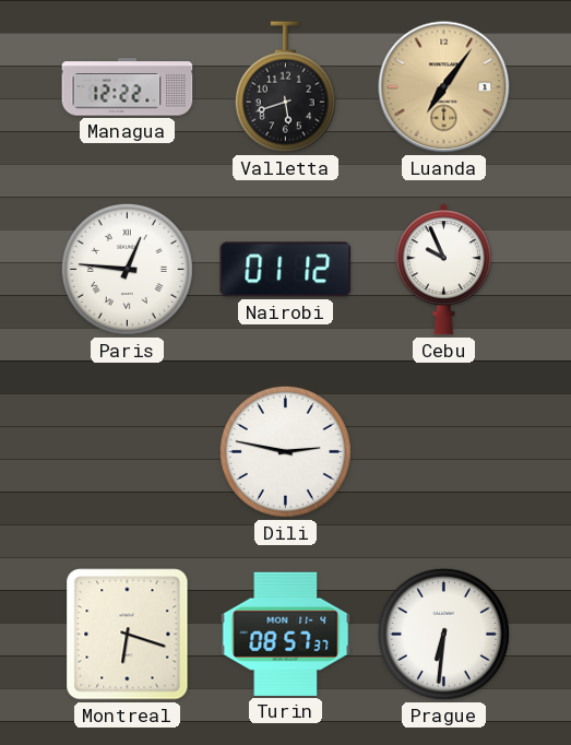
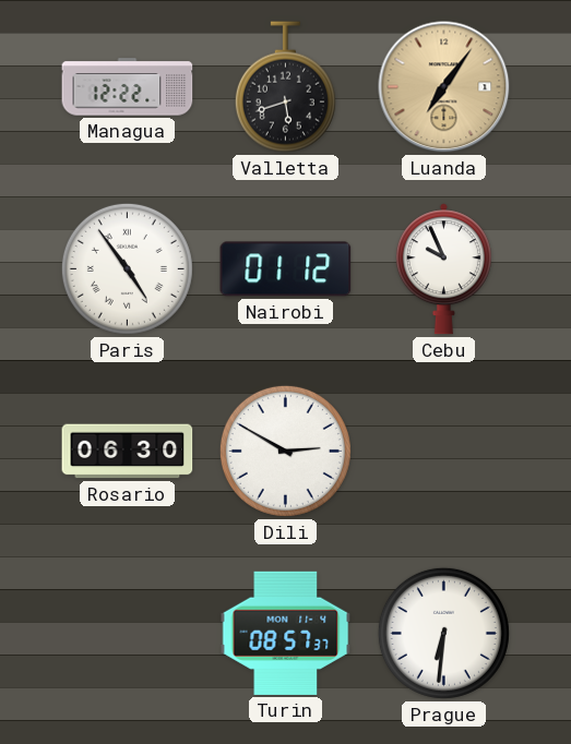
Paris: 12:46 -> 4:54
Rosario: none -> 06:30
Dili: 2:47 -> 2:50
Montreal: 6:18 -> none
